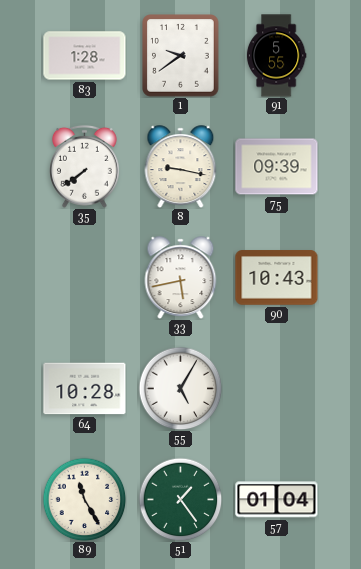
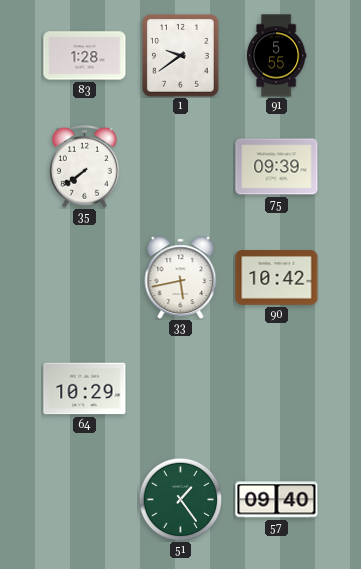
8: 9:17 -> none
90: 10:43 -> 10:42
64: 10:28 -> 10:29
55: 5:05 -> none
89: 11:25 -> none
57: 01:04 -> 09:40
